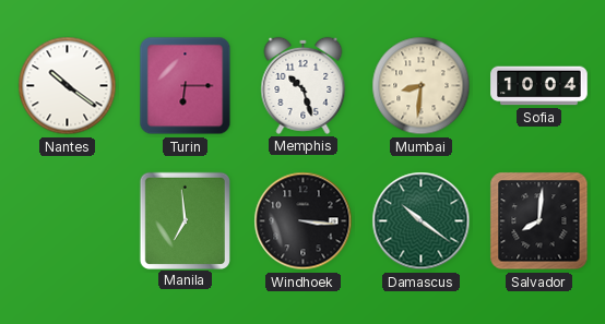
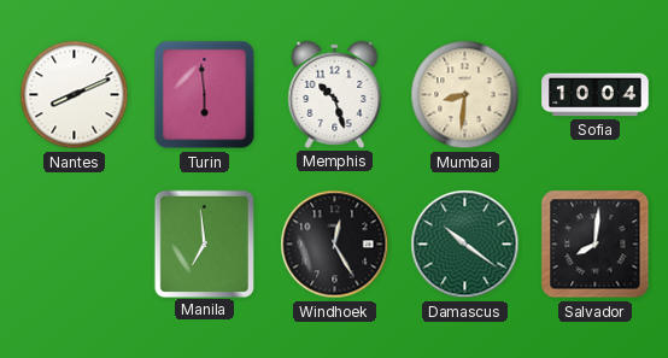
Nantes: 10:21 -> 8:11
Turin: 6:15 -> 5:59
Windhoek: 3:16 -> 12:25
